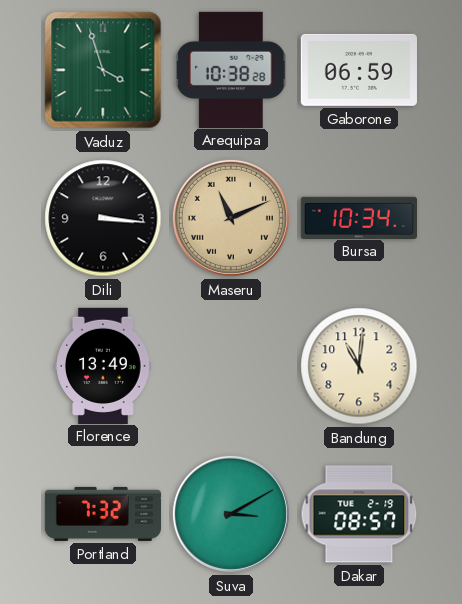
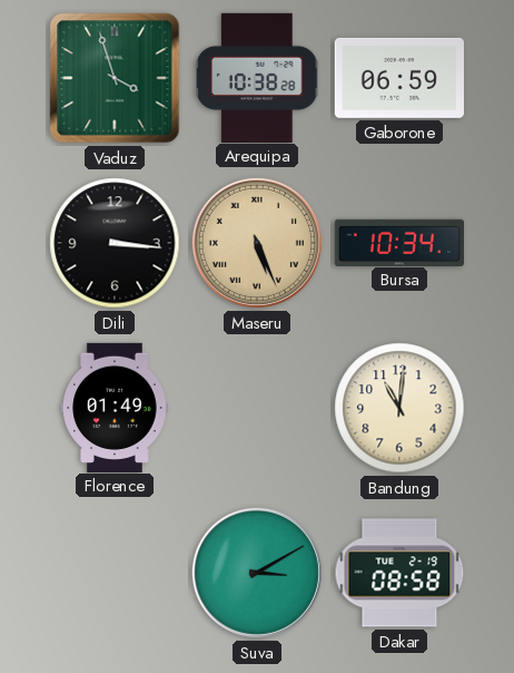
Maseru: 11:11 -> 5:26
Florence: 13:49 -> 01:49
Portland: 7:32 -> none
Dakar: 08:57 -> 08:58
